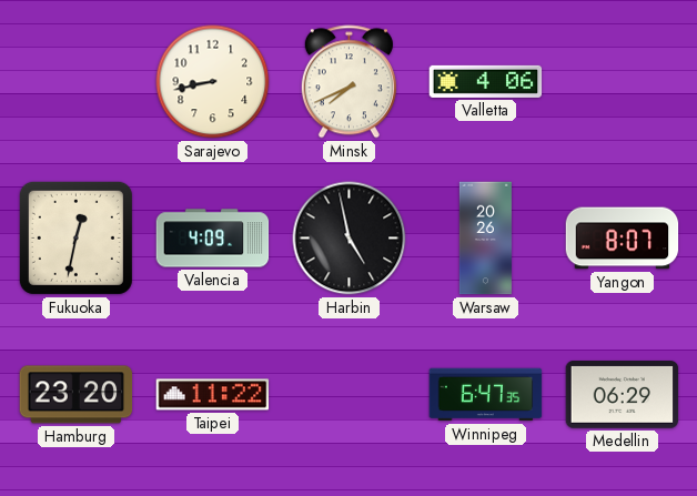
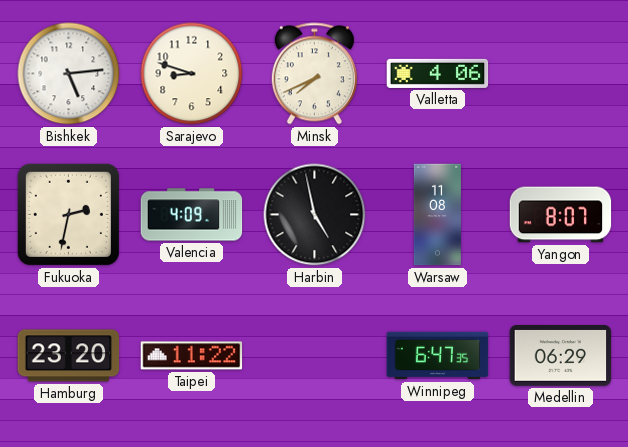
Bishkek: none -> 5:14
Sarajevo: 8:43 -> 8:48
Fukuoka: 12:32 -> 2:32
Warsaw: 20:26 -> 11:08
